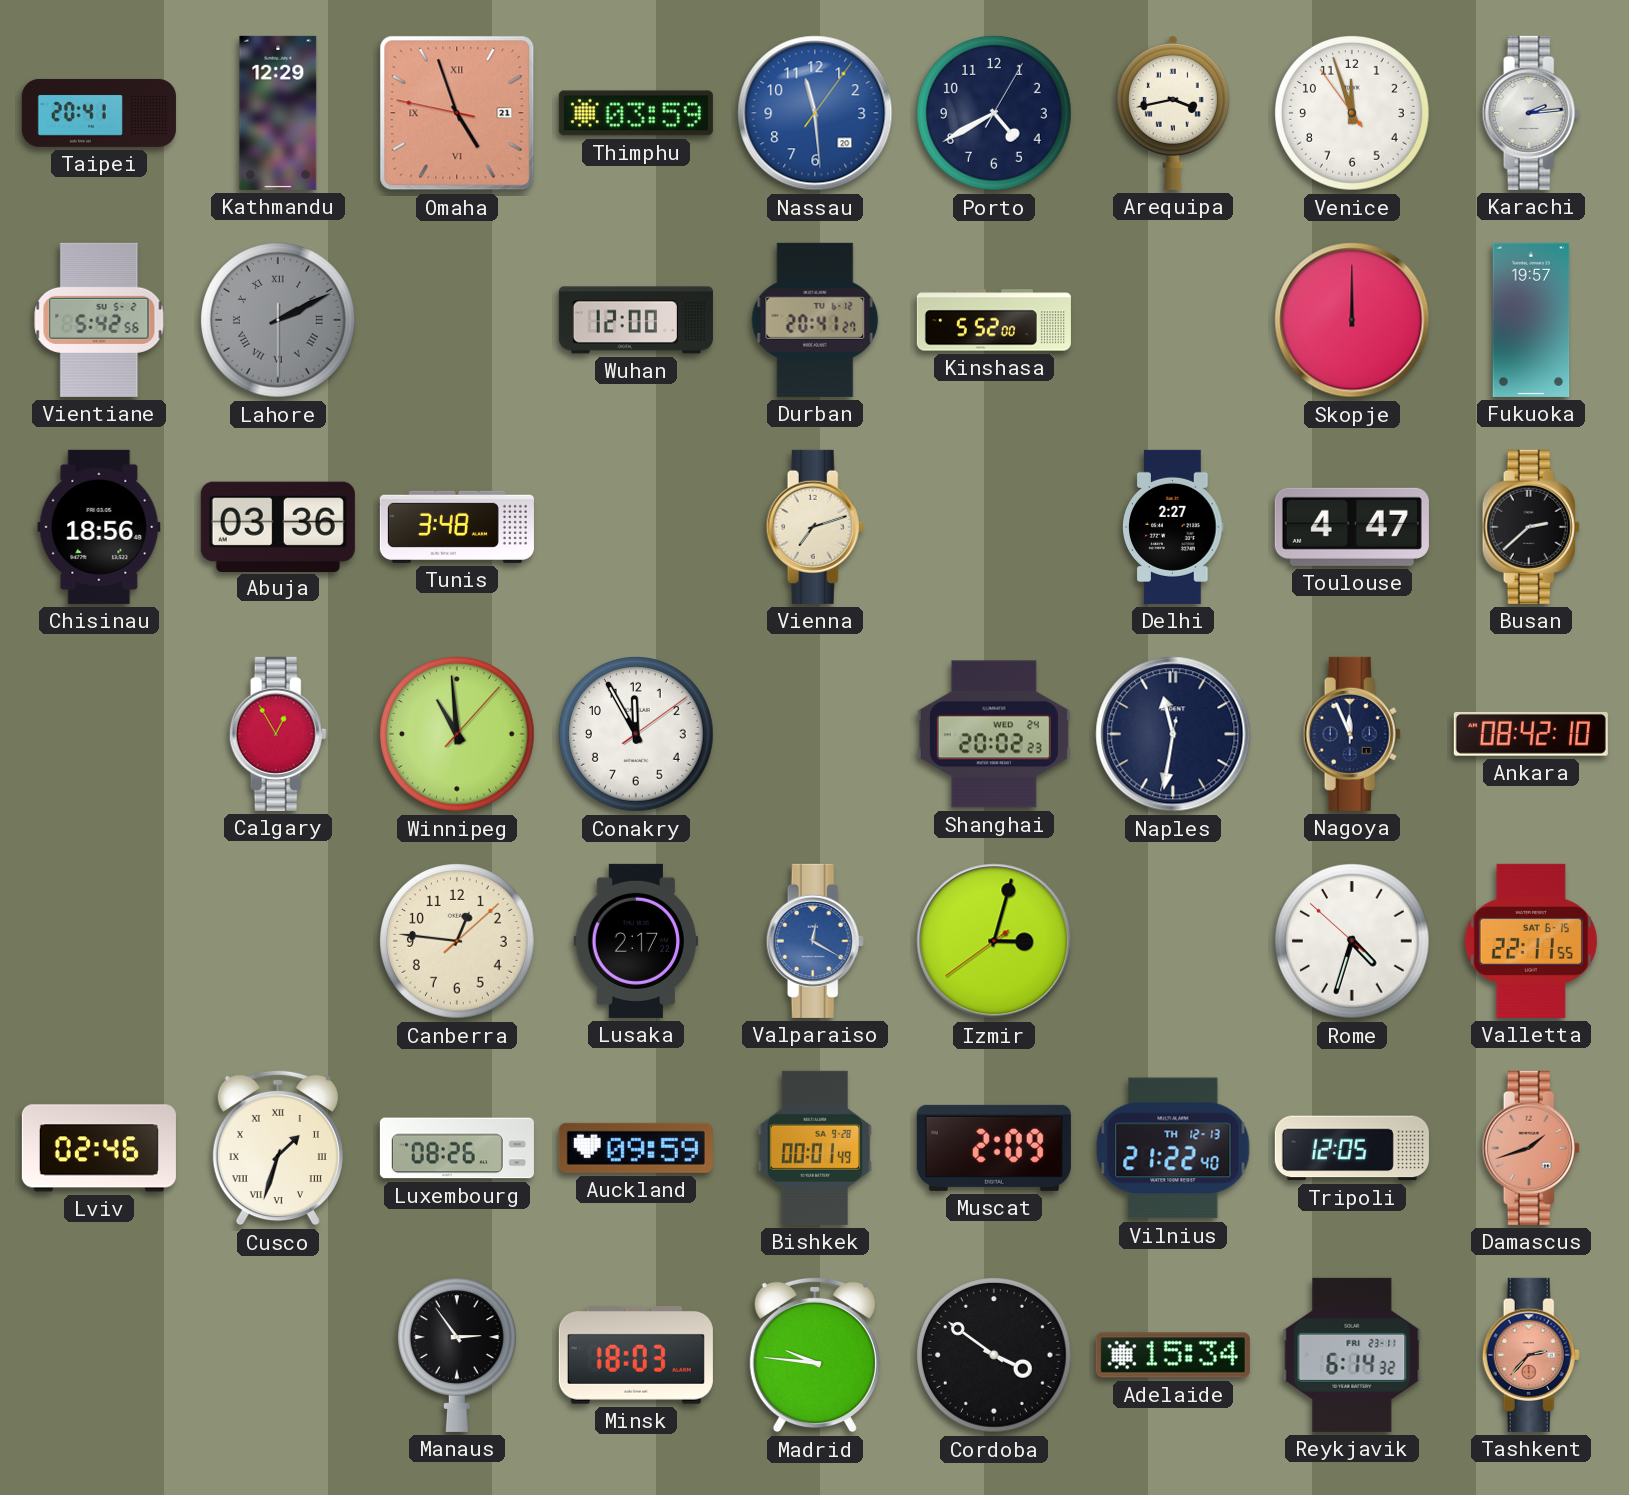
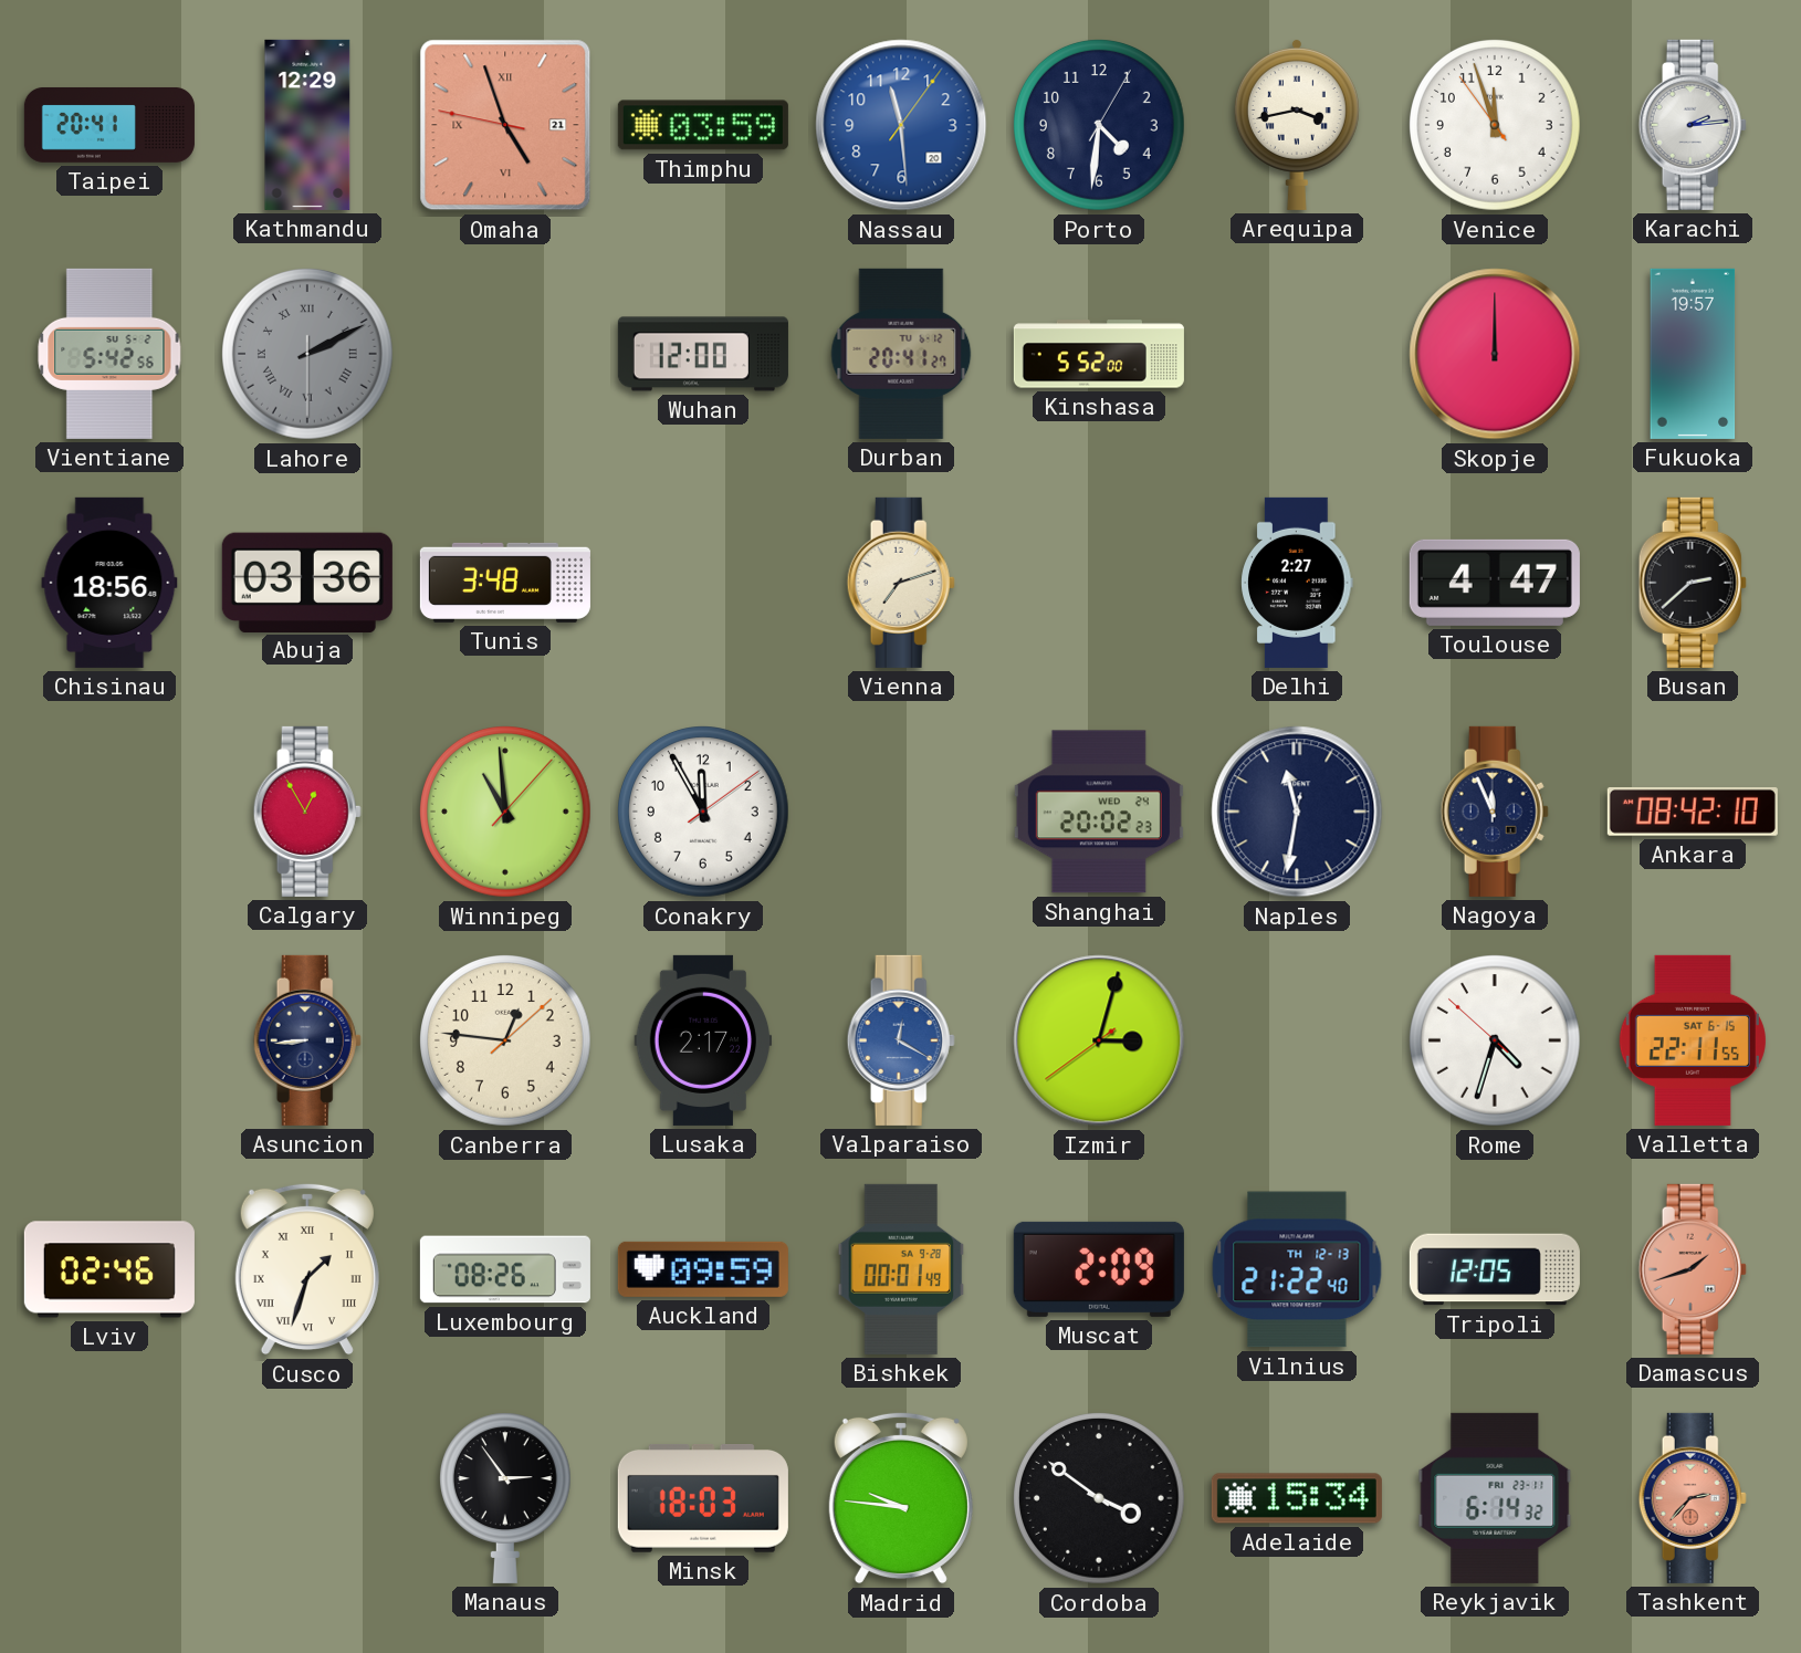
Porto: 4:40 -> 4:31
Asuncion: none -> 8:44
